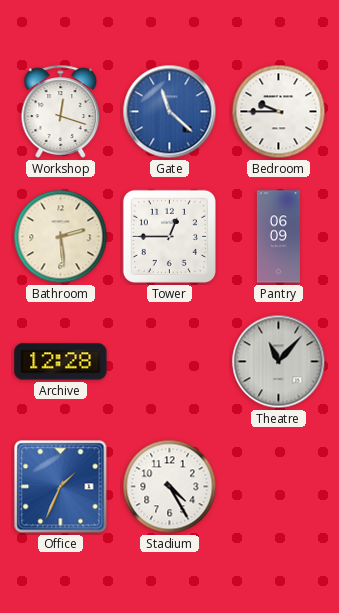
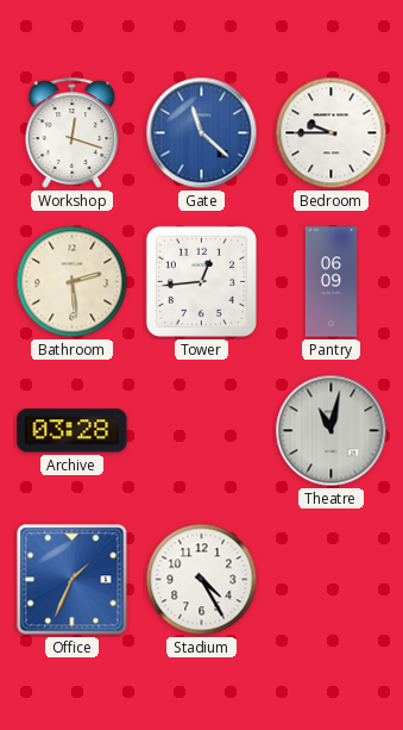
Tower: 12:45 -> 12:44
Archive: 12:28 -> 03:28
Theatre: 11:07 -> 11:02
